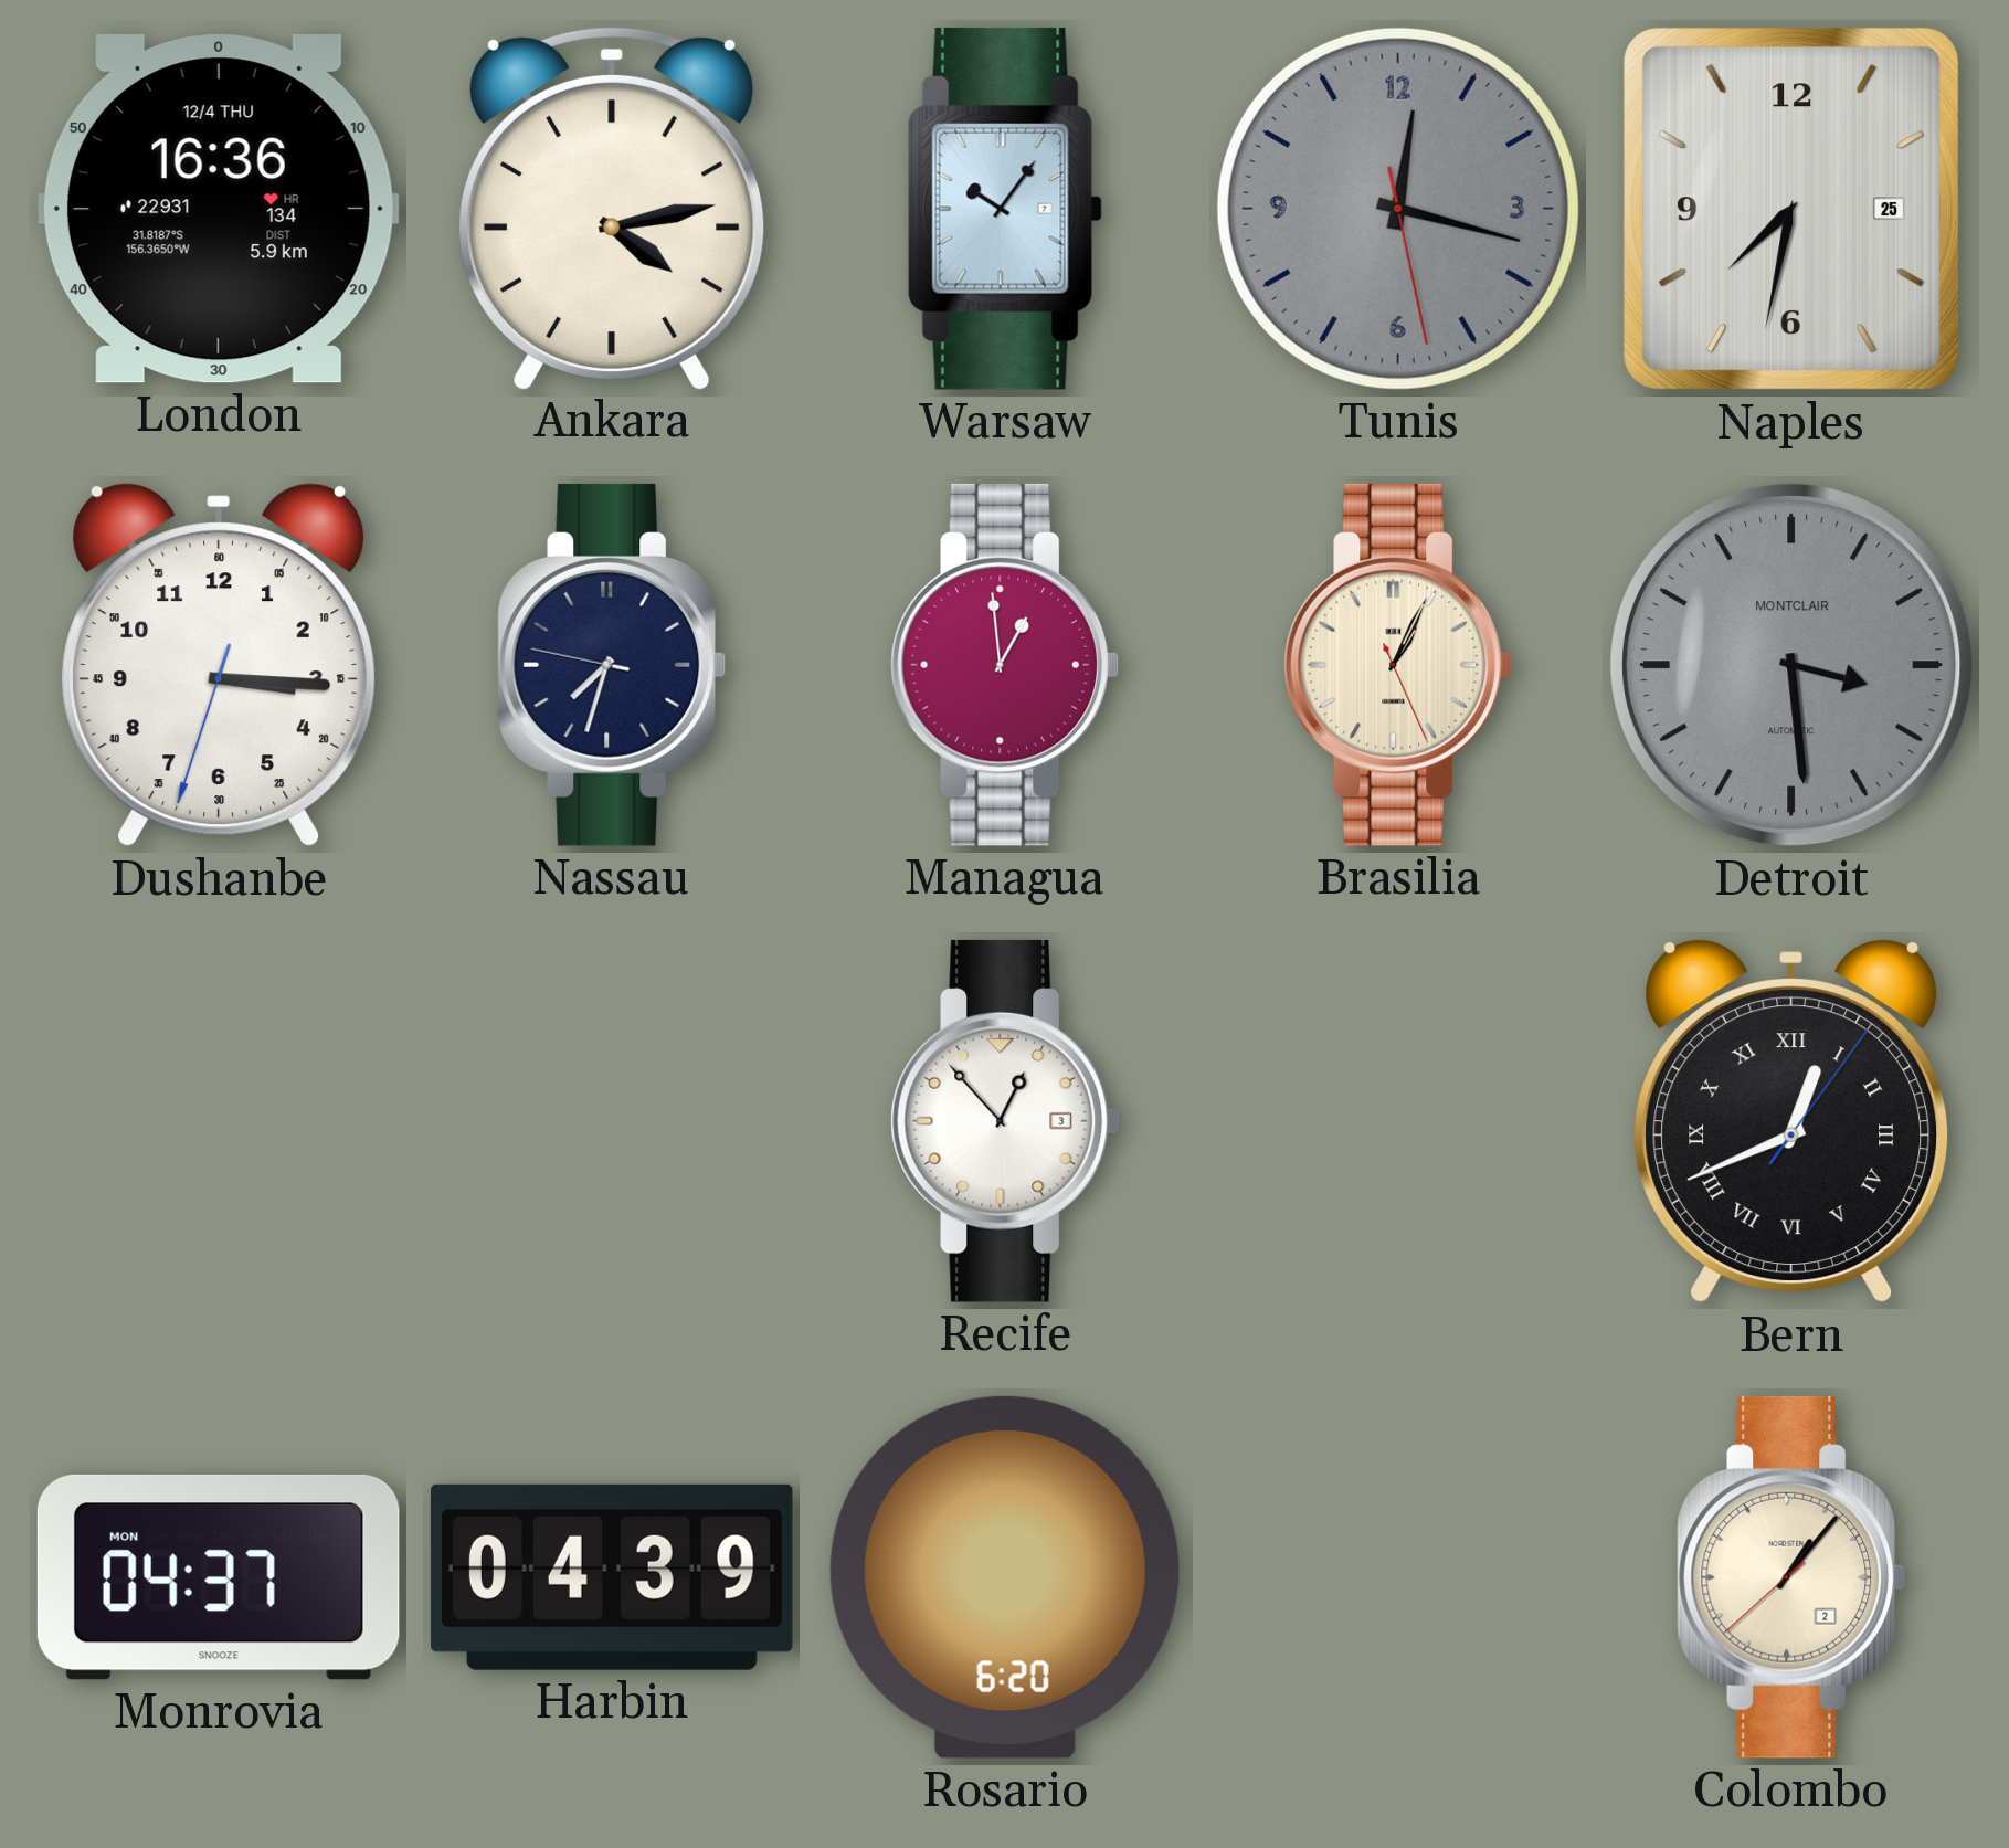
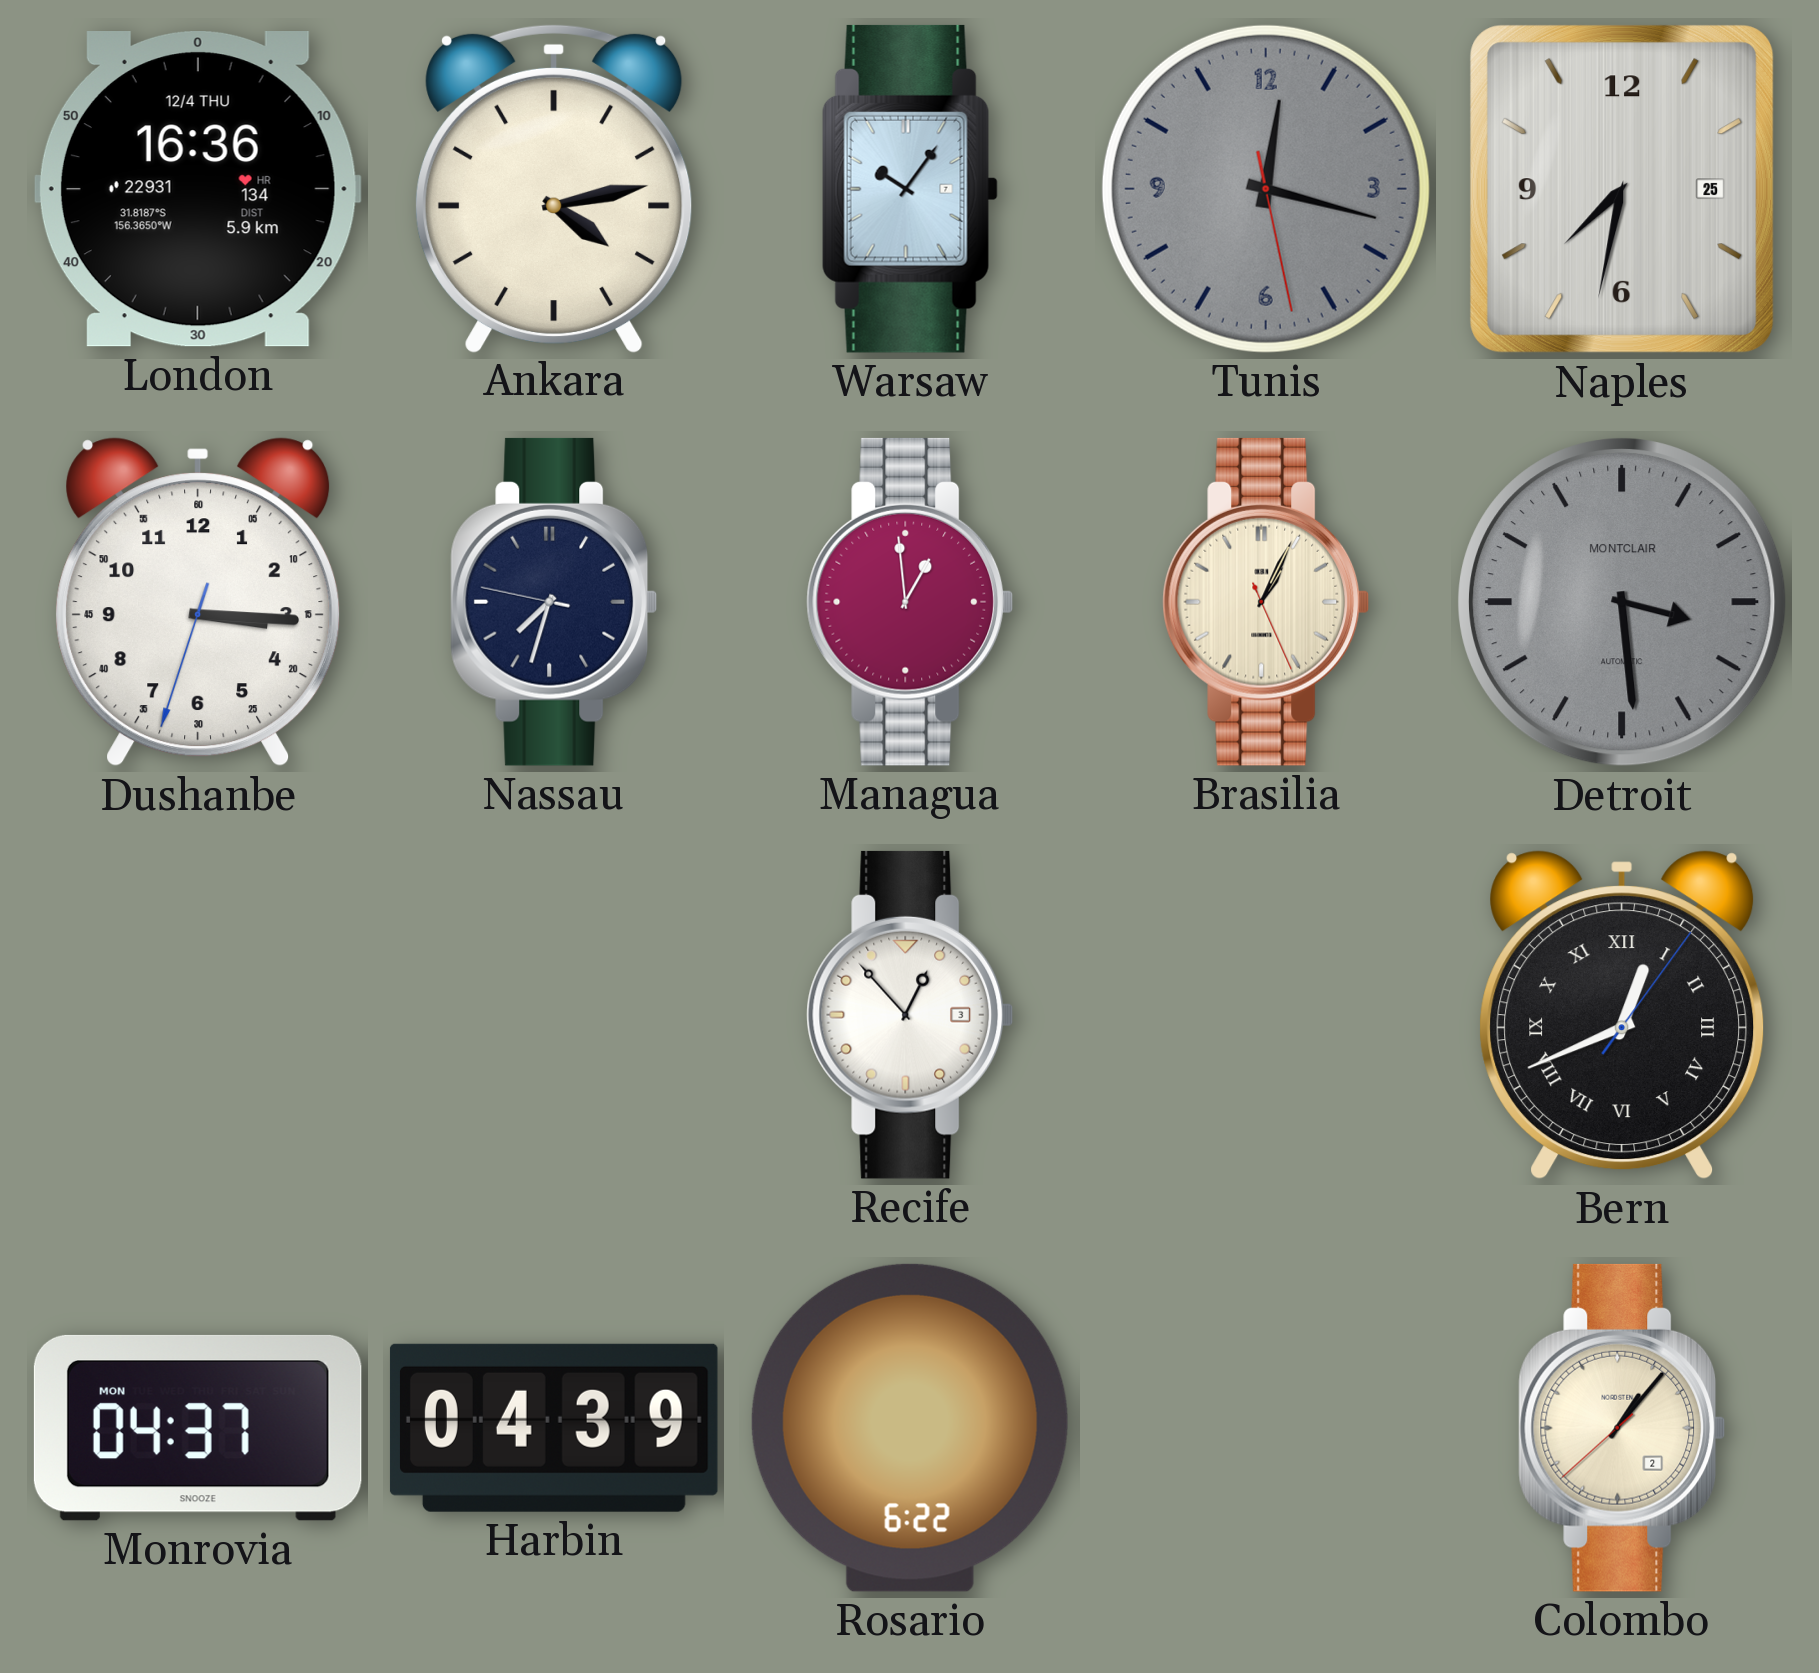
Rosario: 6:20 -> 6:22
